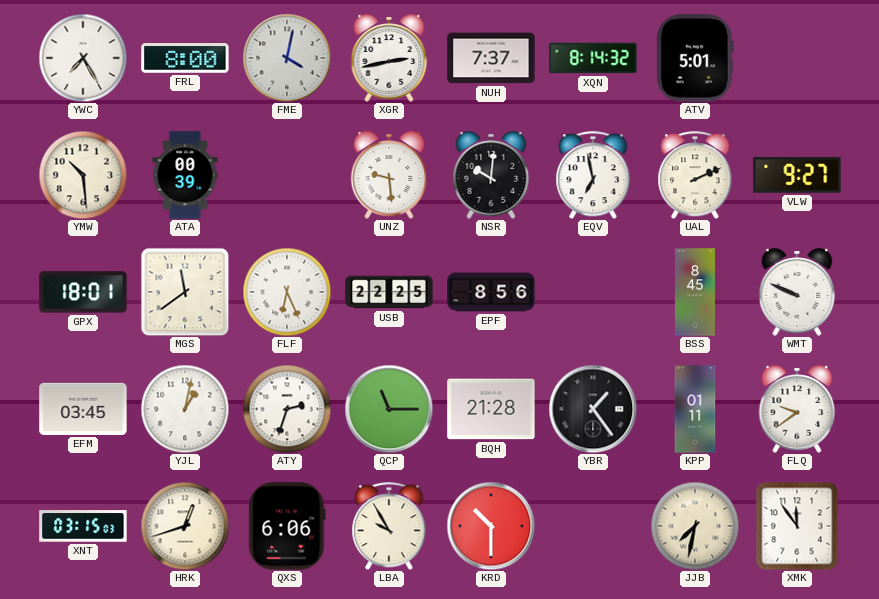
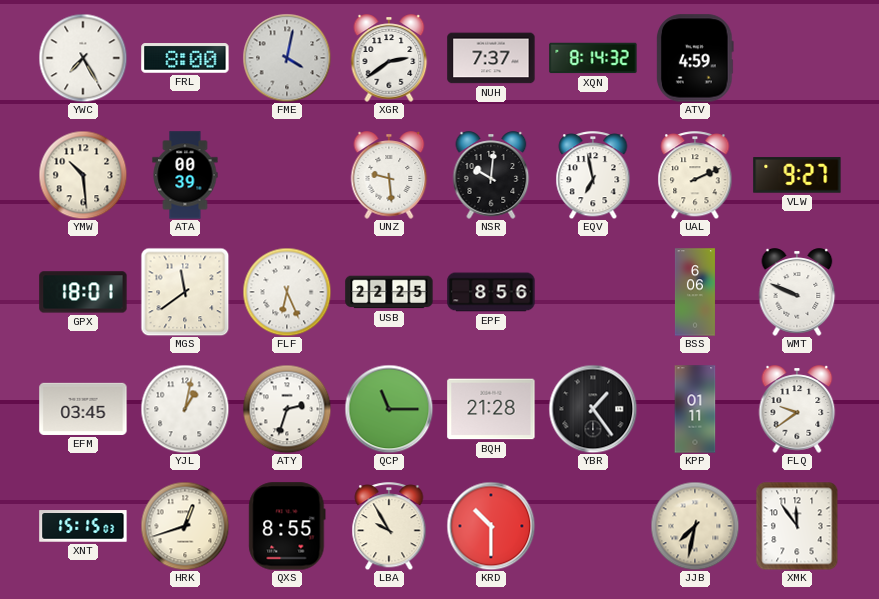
XGR: 2:43 -> 2:39
ATV: 5:01 -> 4:59
BSS: 8:45 -> 6:06
XNT: 03:15 -> 15:15
QXS: 6:06 -> 8:55
